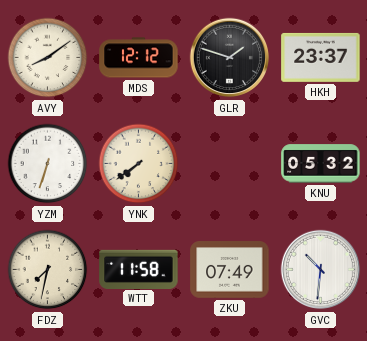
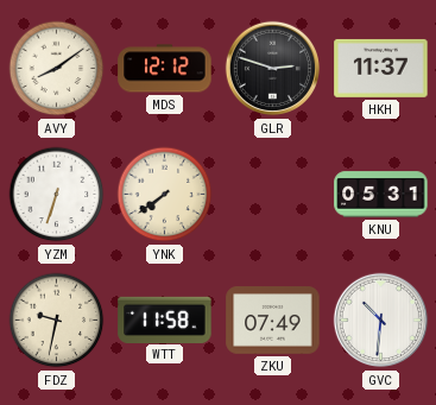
GLR: 1:48 -> 2:48
HKH: 23:37 -> 11:37
KNU: 05:32 -> 05:31
FDZ: 7:32 -> 9:32
